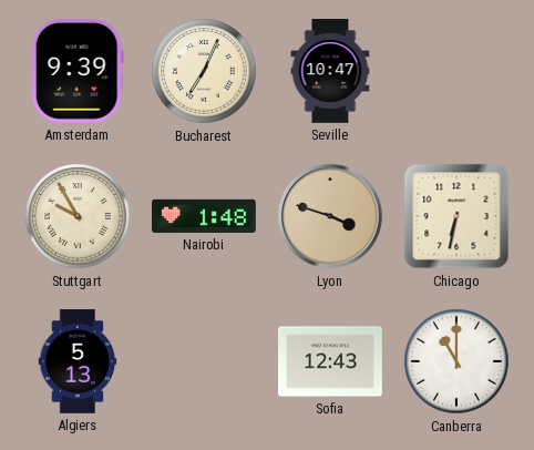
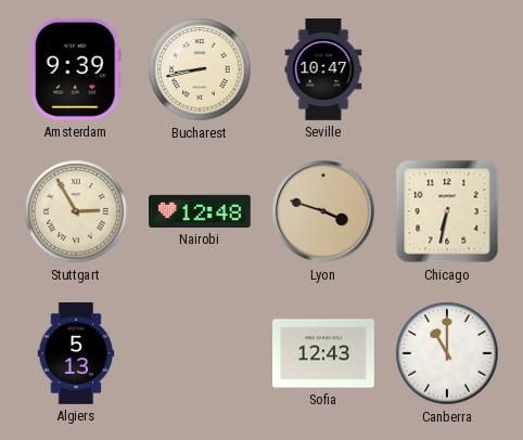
Bucharest: 7:04 -> 8:43
Stuttgart: 9:55 -> 2:55
Nairobi: 1:48 -> 12:48
